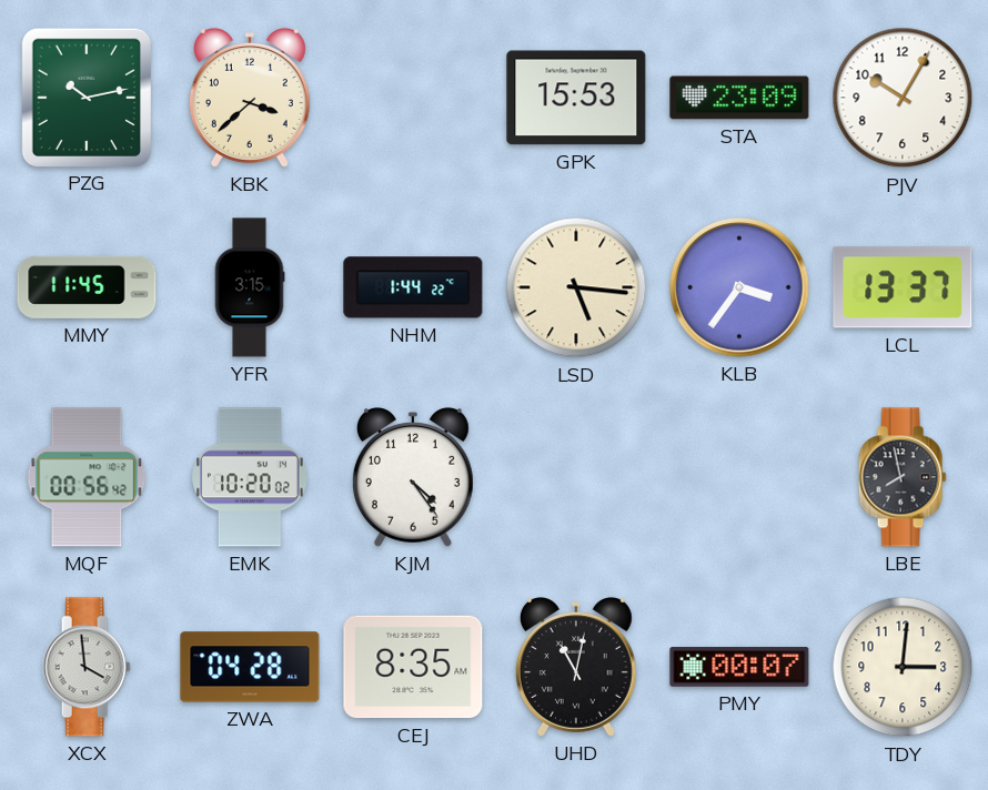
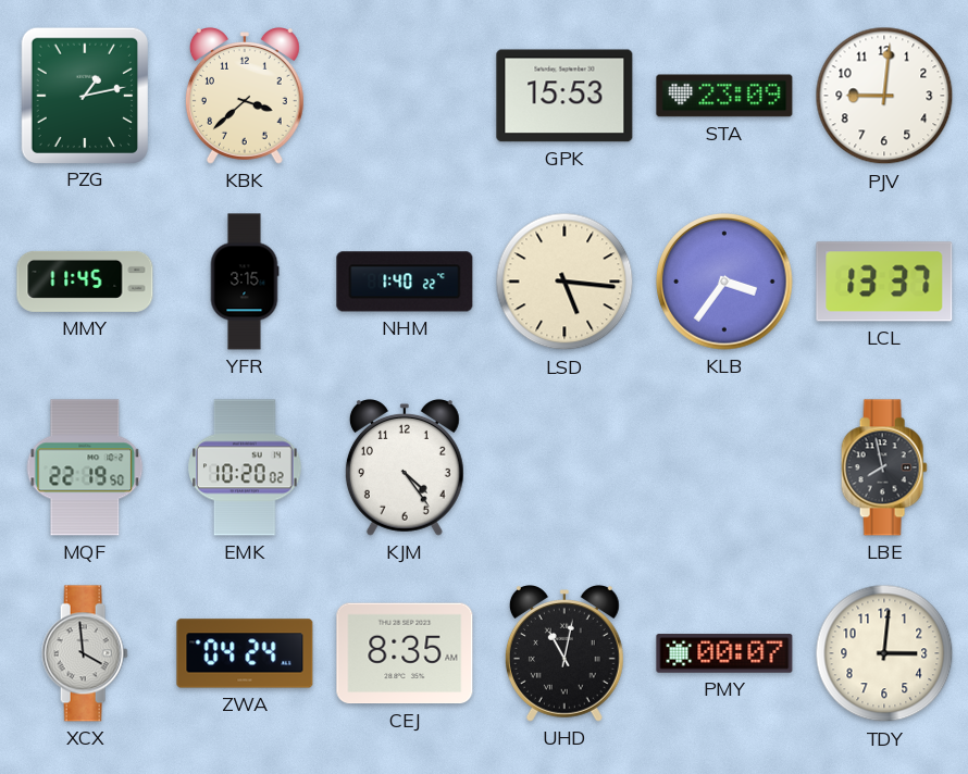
PZG: 10:13 -> 1:13
PJV: 10:05 -> 9:01
NHM: 1:44 -> 1:40
MQF: 00:56 -> 22:19
ZWA: 04:28 -> 04:24
